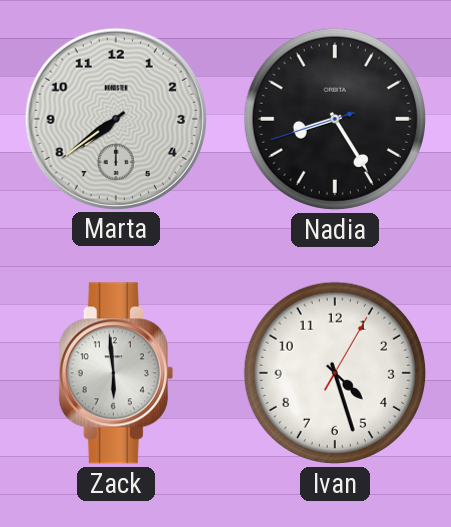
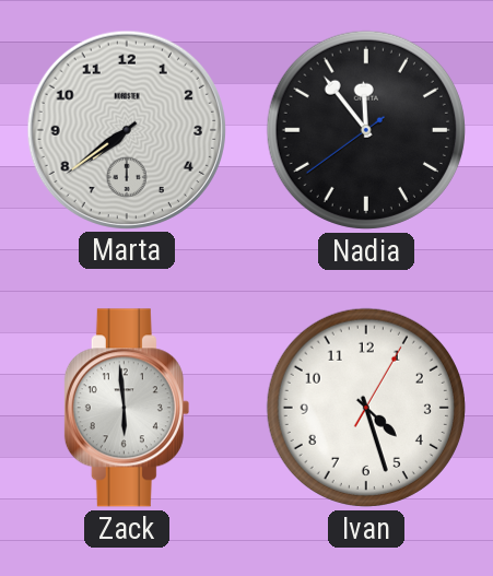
Nadia: 8:24 -> 11:53
